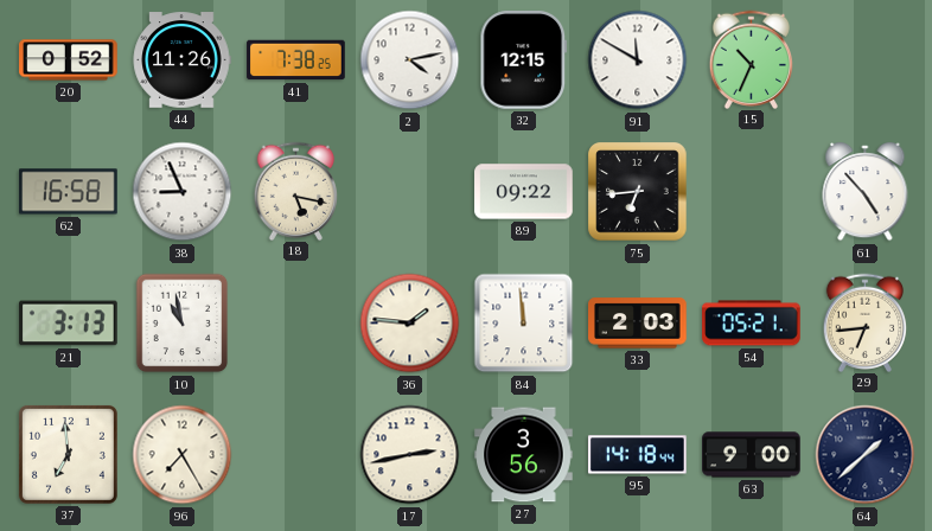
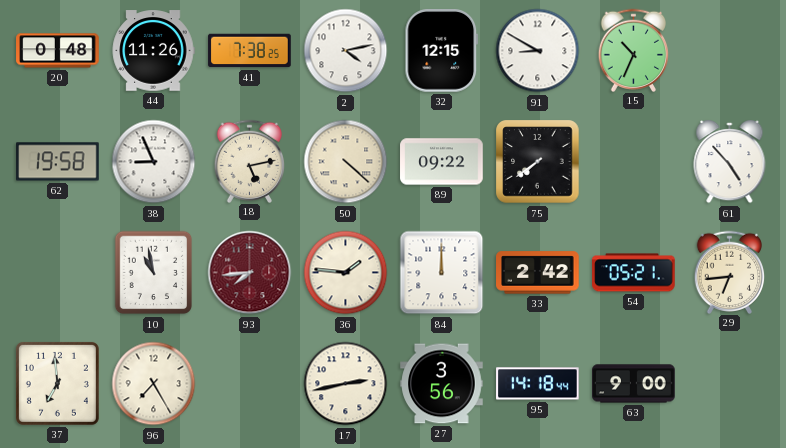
20: 0:52 -> 0:48
91: 11:50 -> 8:50
62: 16:58 -> 19:58
18: 5:17 -> 5:13
50: none -> 4:22
75: 6:44 -> 7:39
21: 3:13 -> none
93: none -> 7:44
84: 11:59 -> 12:00
33: 2:03 -> 2:42
64: 1:38 -> none
